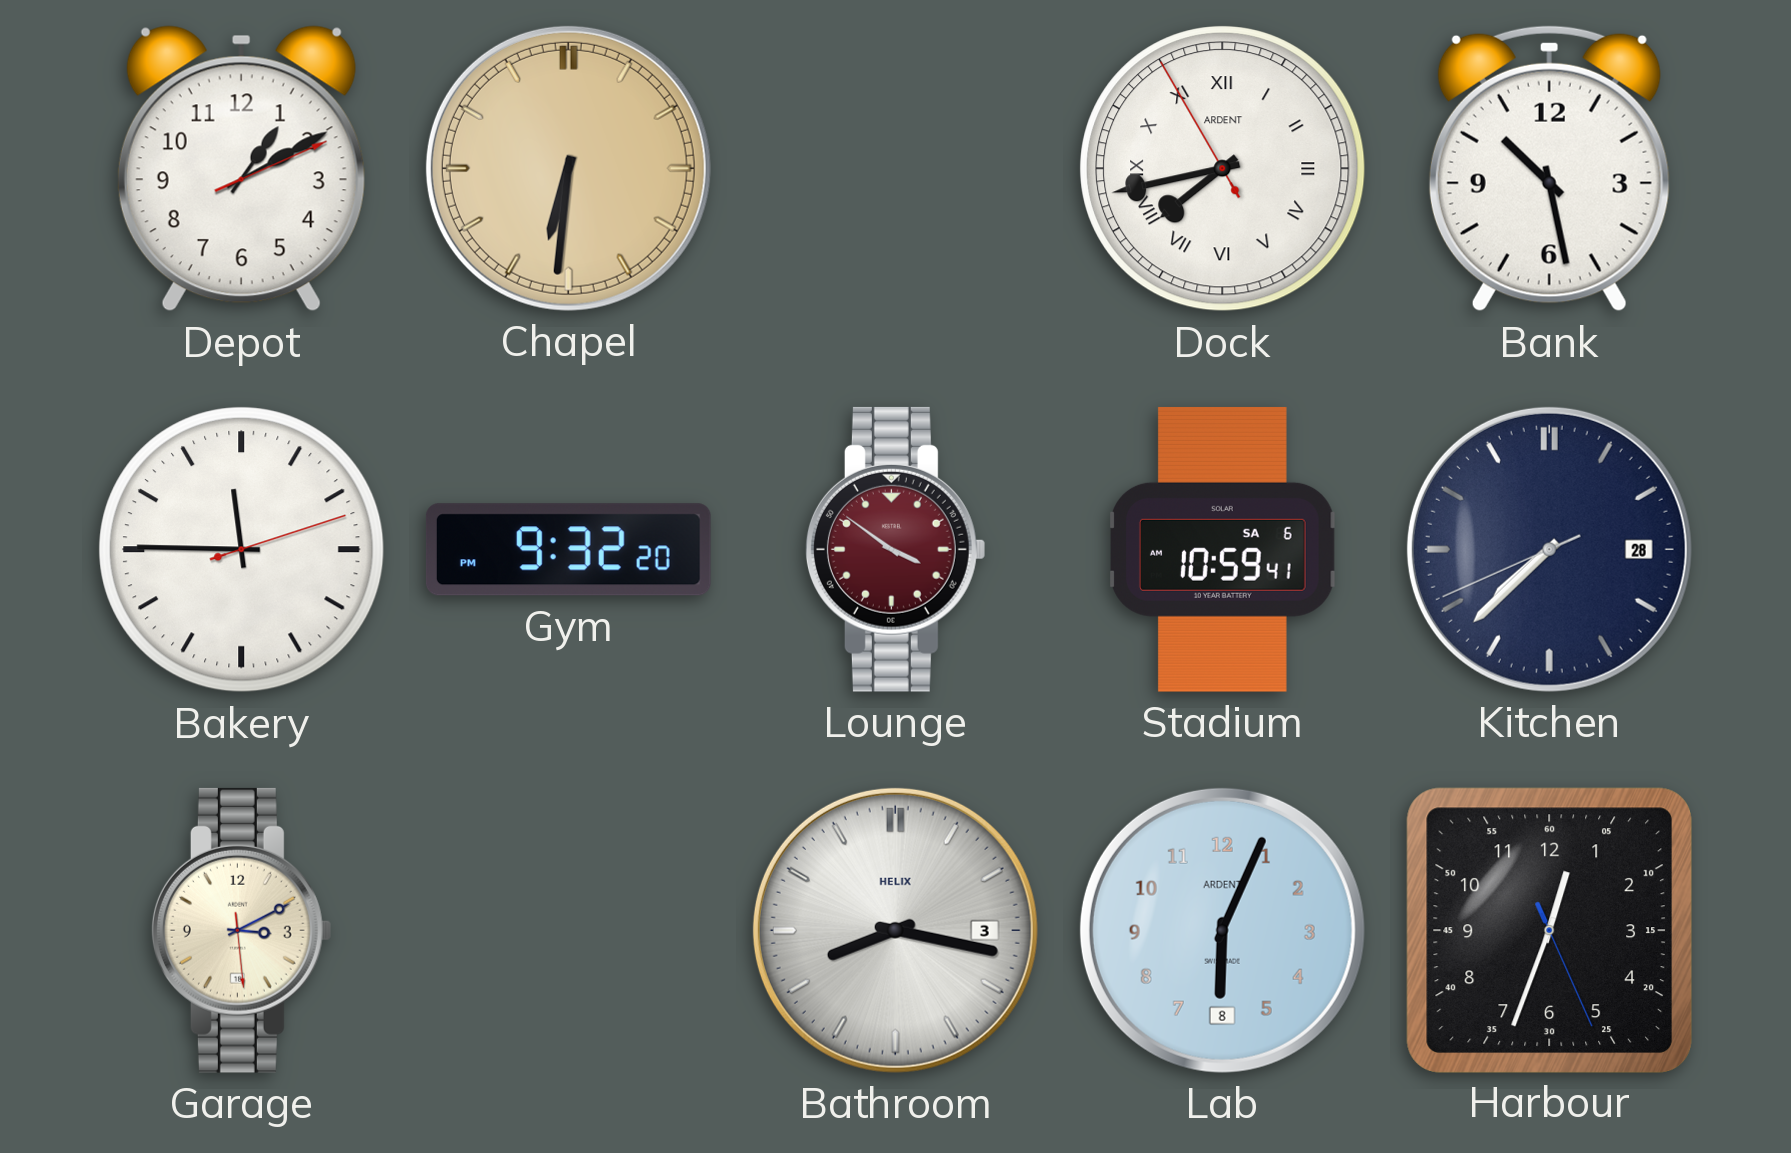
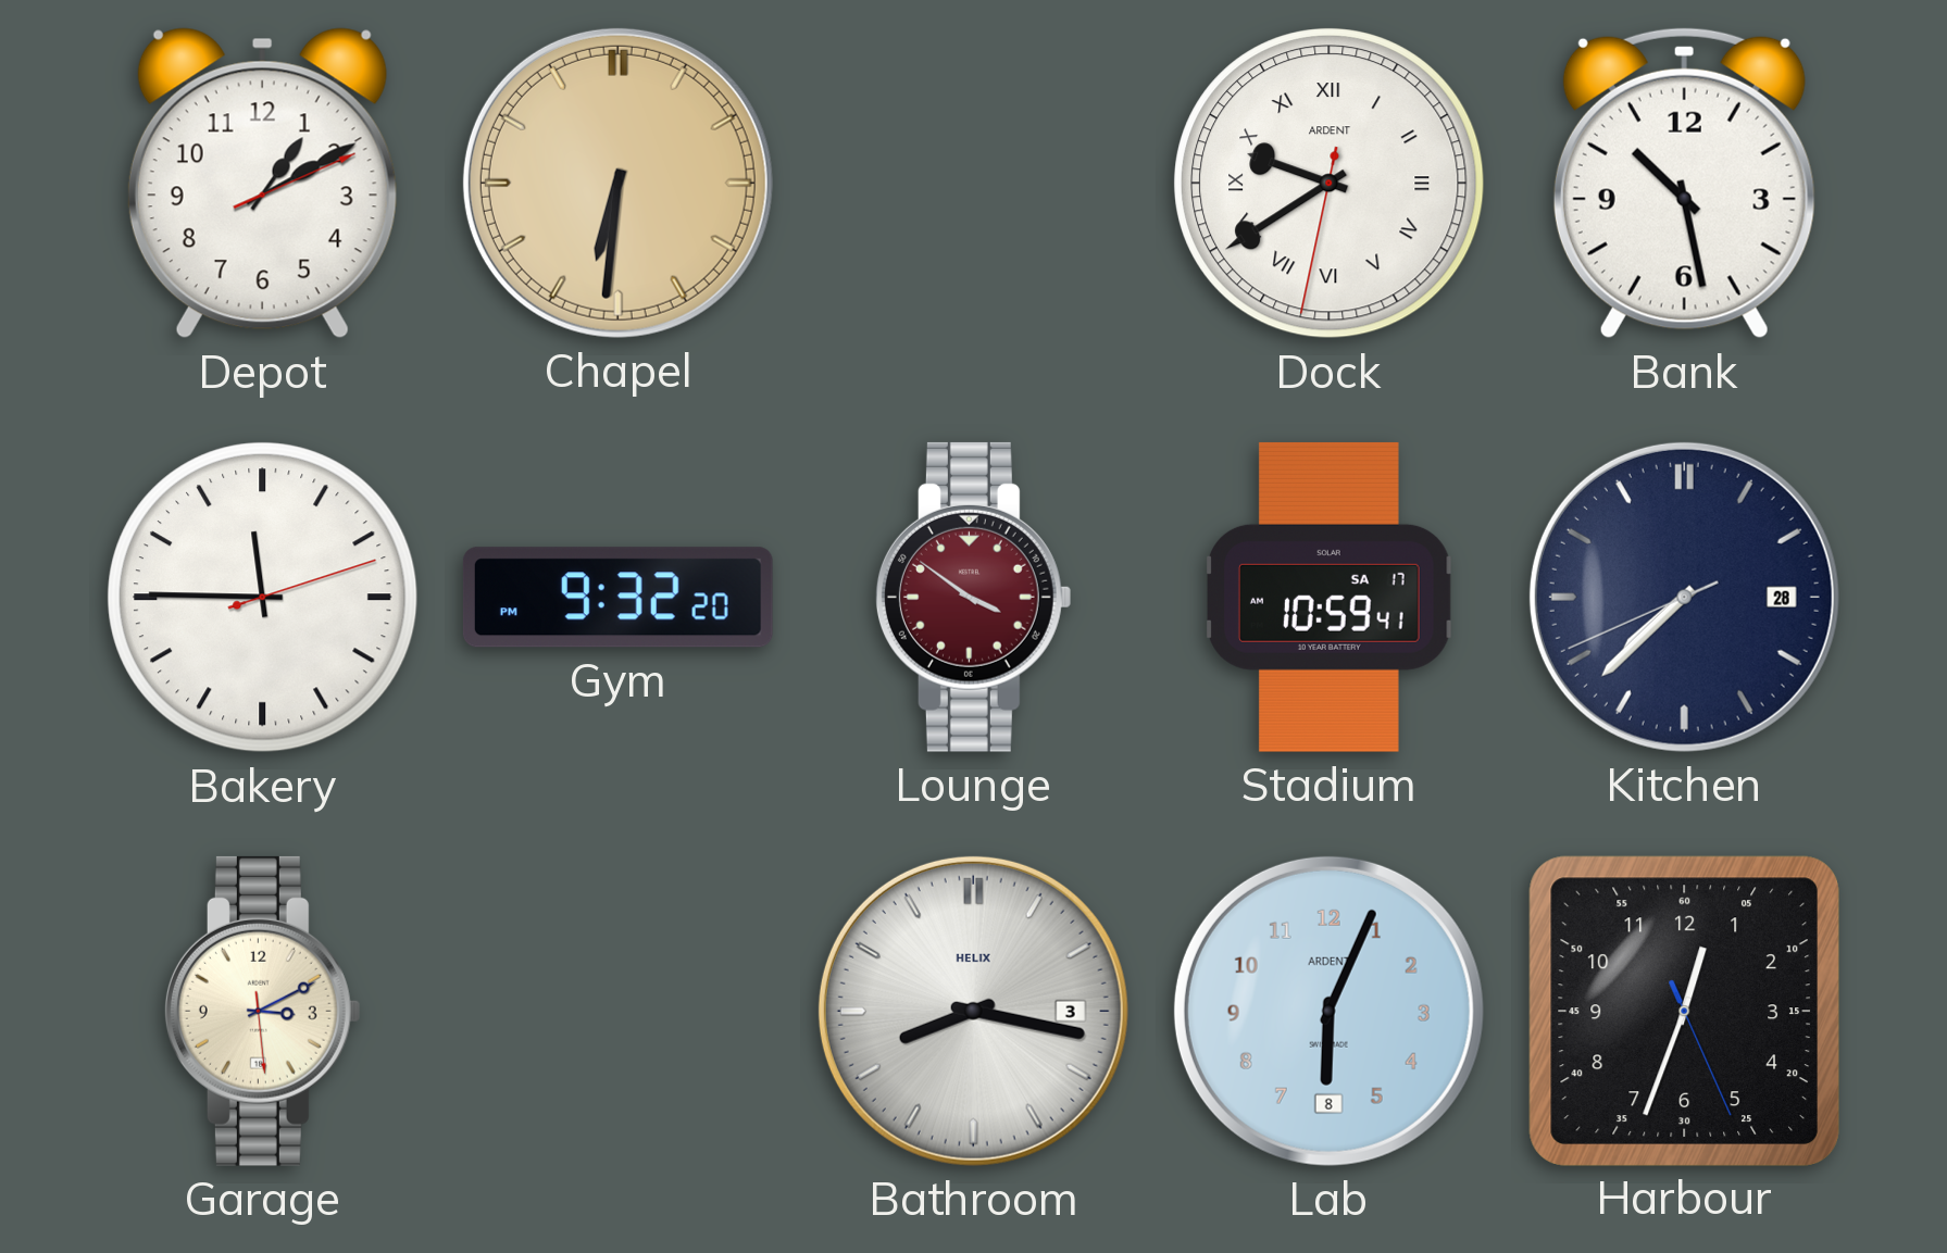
Dock: 7:42 -> 9:39
Stadium date: SA 6 -> SA 17
